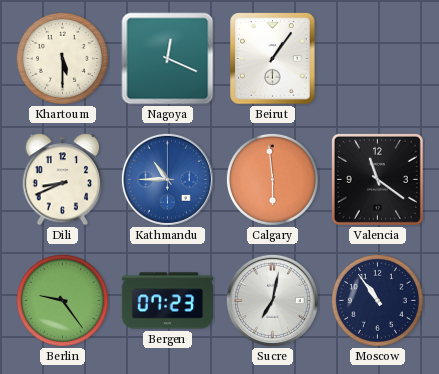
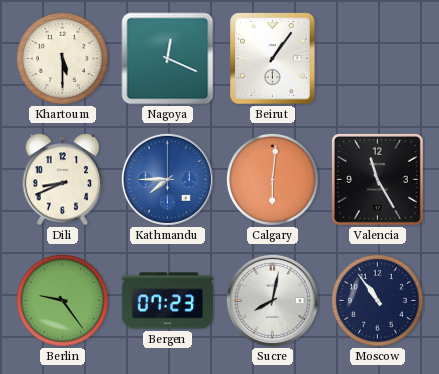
Kathmandu: 10:45 -> 7:45
Calgary: 5:59 -> 6:01
Valencia: 11:21 -> 11:25
Sucre: 7:02 -> 8:02
